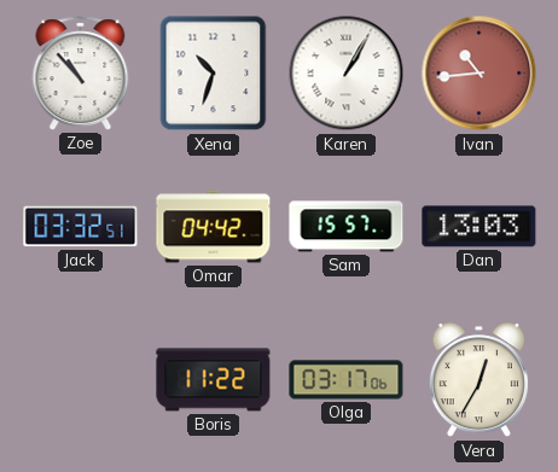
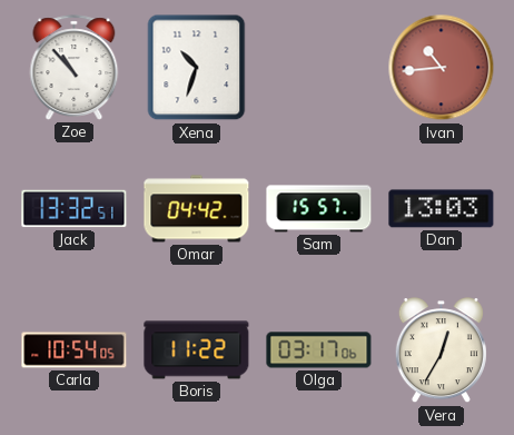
Karen: 1:05 -> none
Jack: 03:32 -> 13:32
Carla: none -> 10:54
